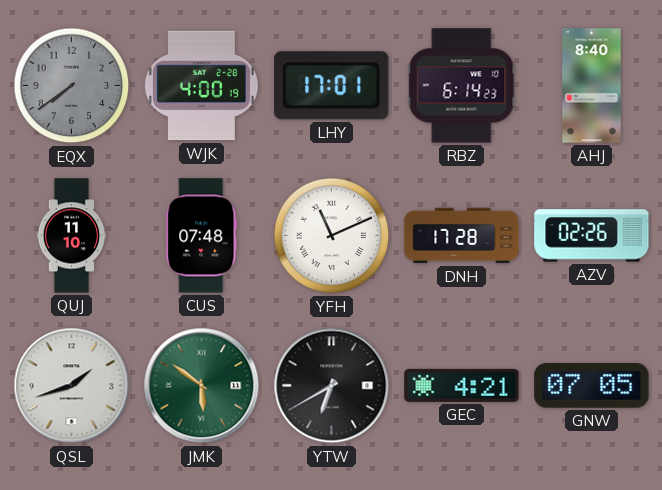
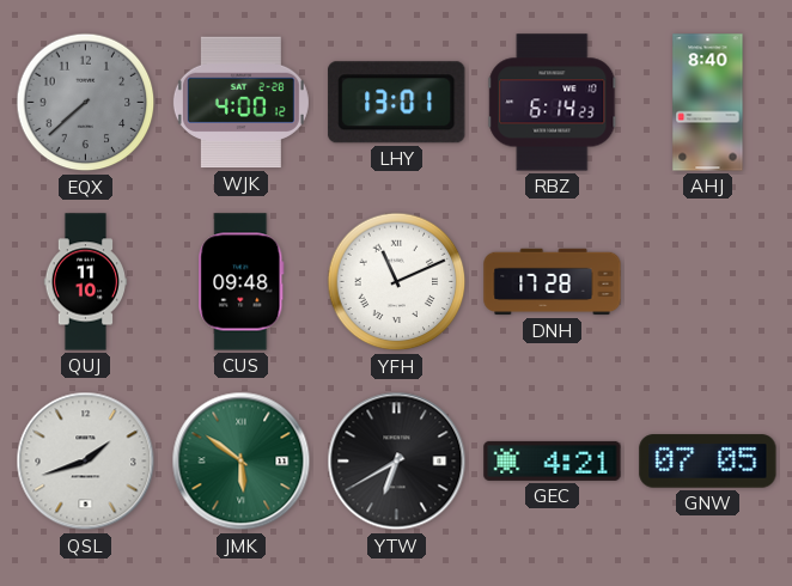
EQX: 7:39 -> 7:38
WJK: 4:00:19 -> 4:00:12
LHY: 17:01 -> 13:01
CUS: 07:48 -> 09:48
AZV: 02:26 -> none
